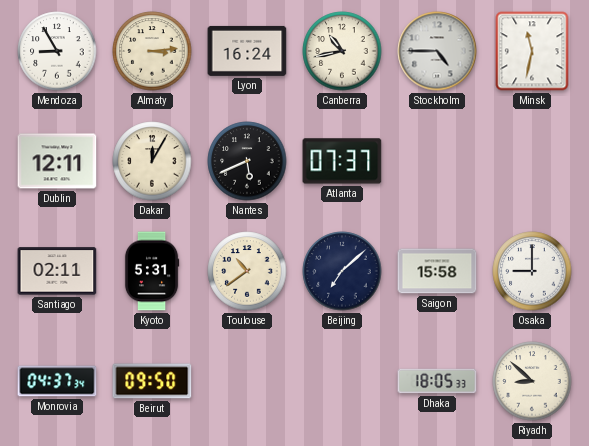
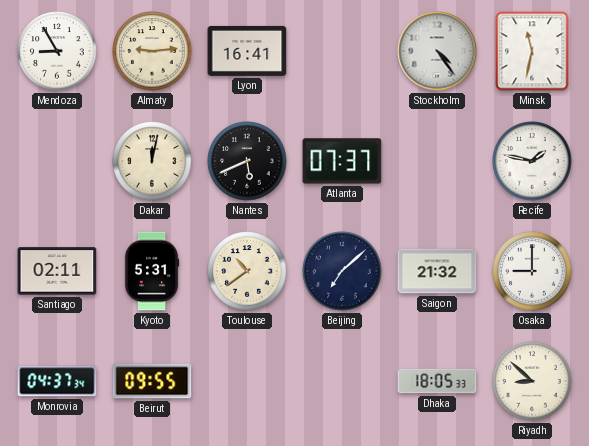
Almaty: 3:14 -> 9:14
Lyon: 16:24 -> 16:41
Canberra: 10:43 -> none
Stockholm: 4:45 -> 4:24
Dublin: 12:11 -> none
Dakar: 12:05 -> 12:02
Recife: none -> 1:47
Saigon: 15:58 -> 21:32
Beirut: 09:50 -> 09:55
